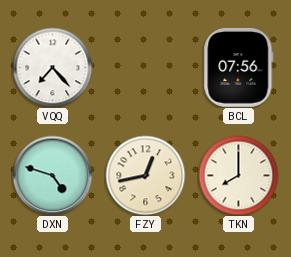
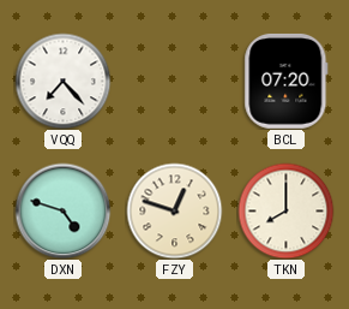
BCL: 07:56 -> 07:20
FZY: 12:43 -> 12:48
